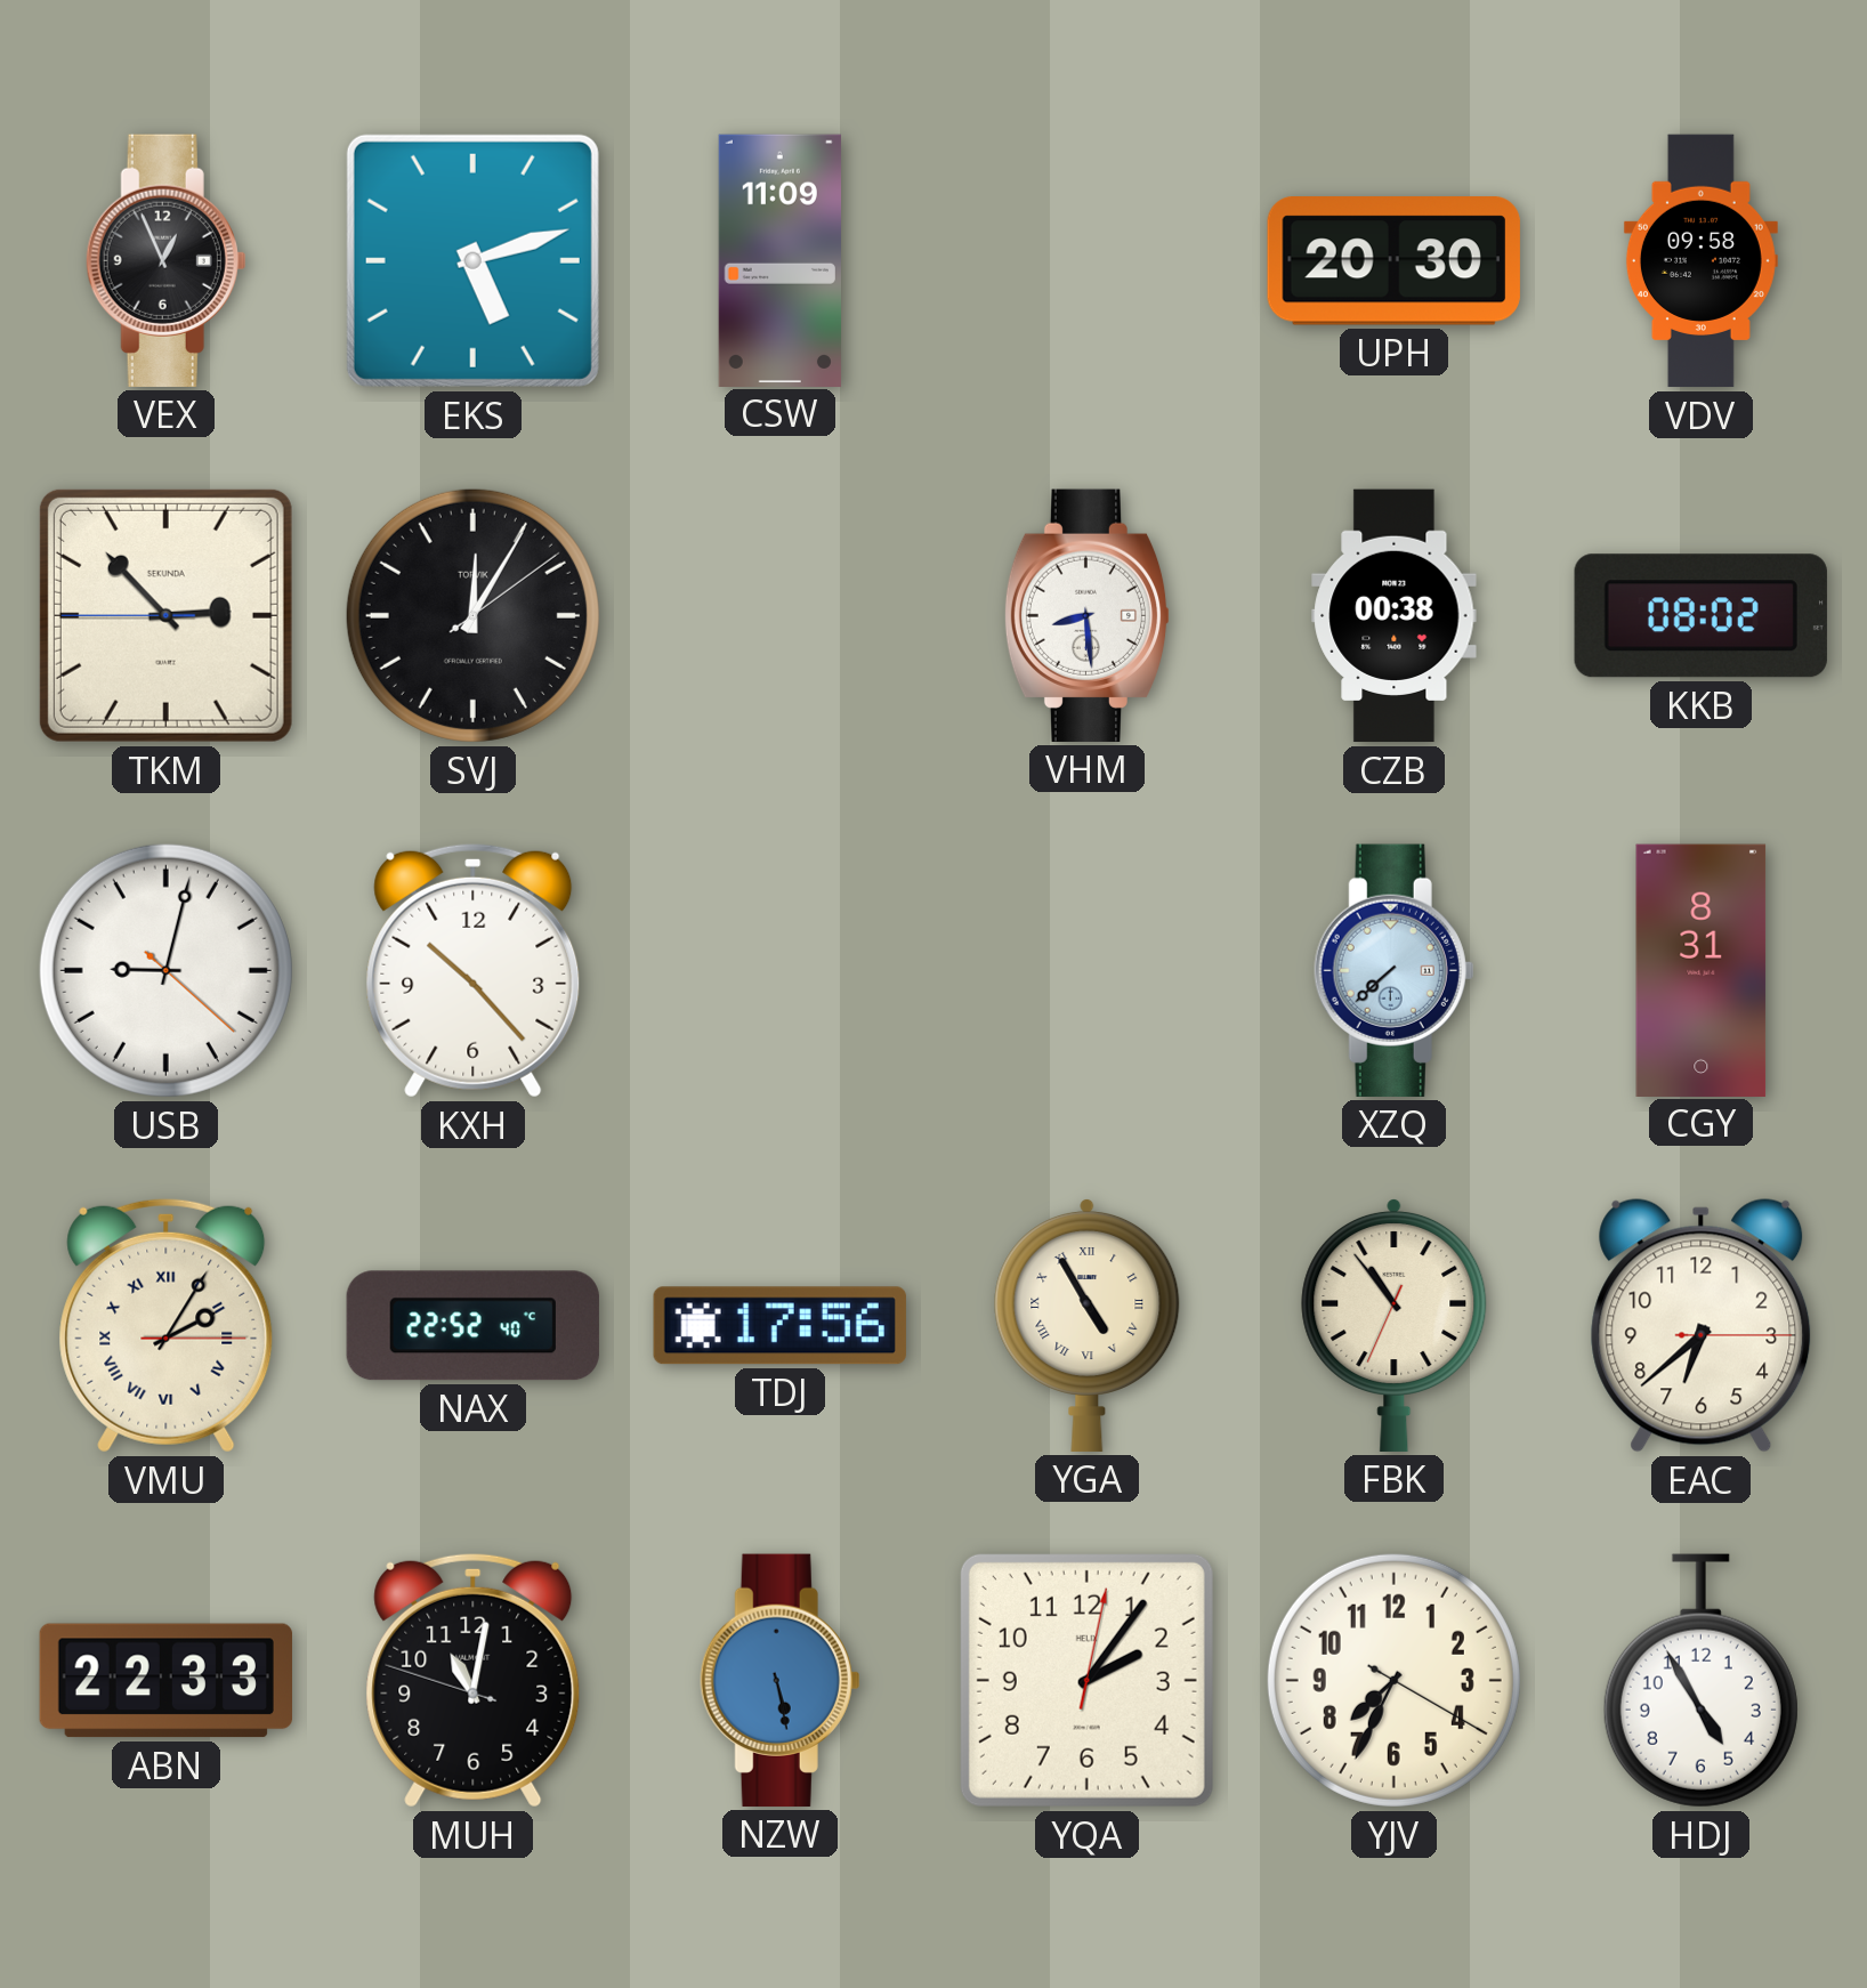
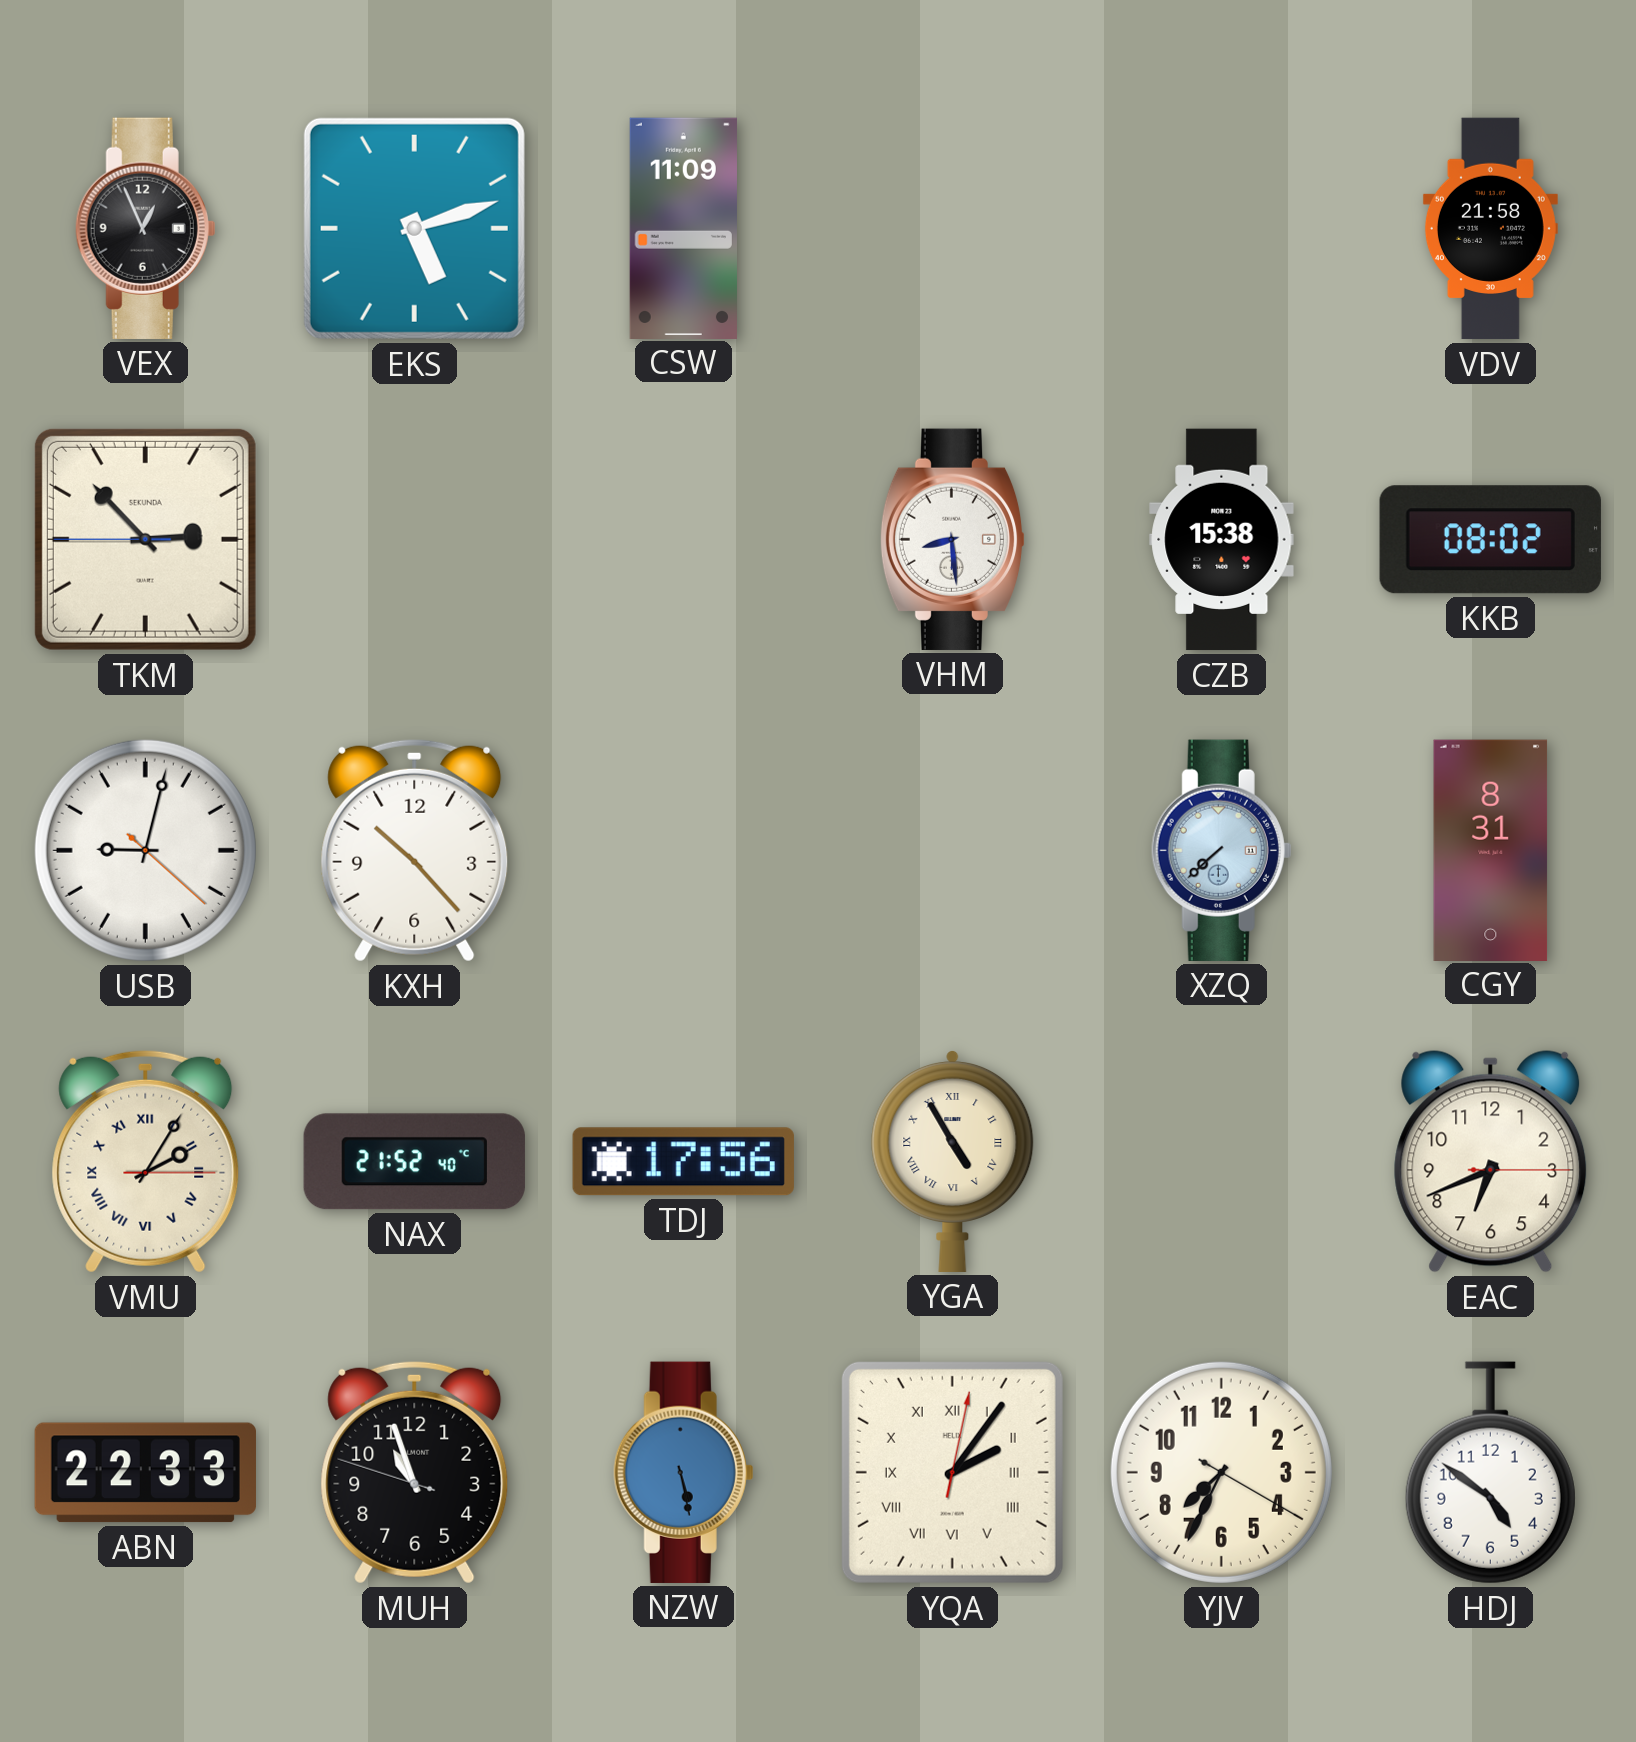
UPH: 20:30 -> none
VDV: 09:58 -> 21:58
SVJ: 12:05 -> none
CZB: 00:38 -> 15:38
NAX: 22:52 -> 21:52
FBK: 10:53 -> none
EAC: 6:38 -> 6:41
MUH: 11:01 -> 10:56
YQA numerals: Arabic -> Roman
HDJ: 4:55 -> 4:51
